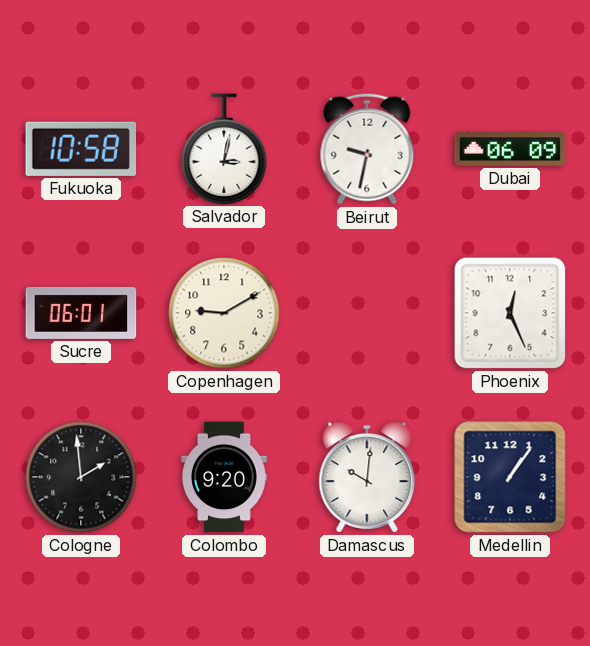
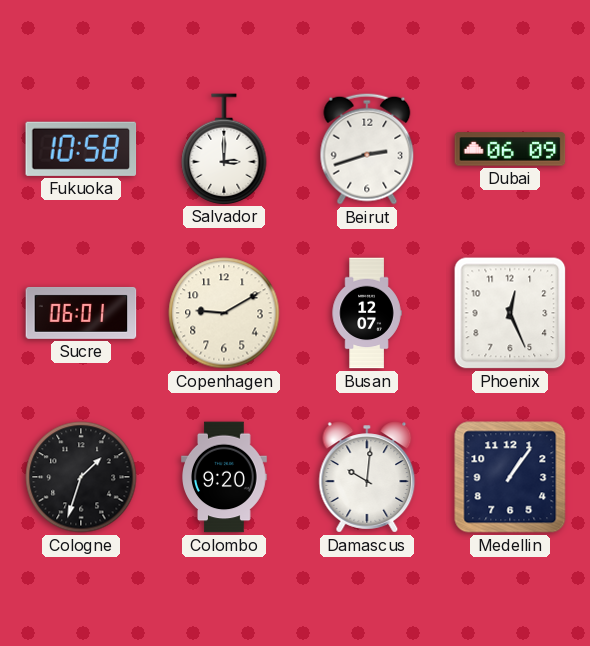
Salvador: 3:02 -> 3:00
Beirut: 9:32 -> 2:42
Busan: none -> 12:07
Cologne: 1:59 -> 1:33
